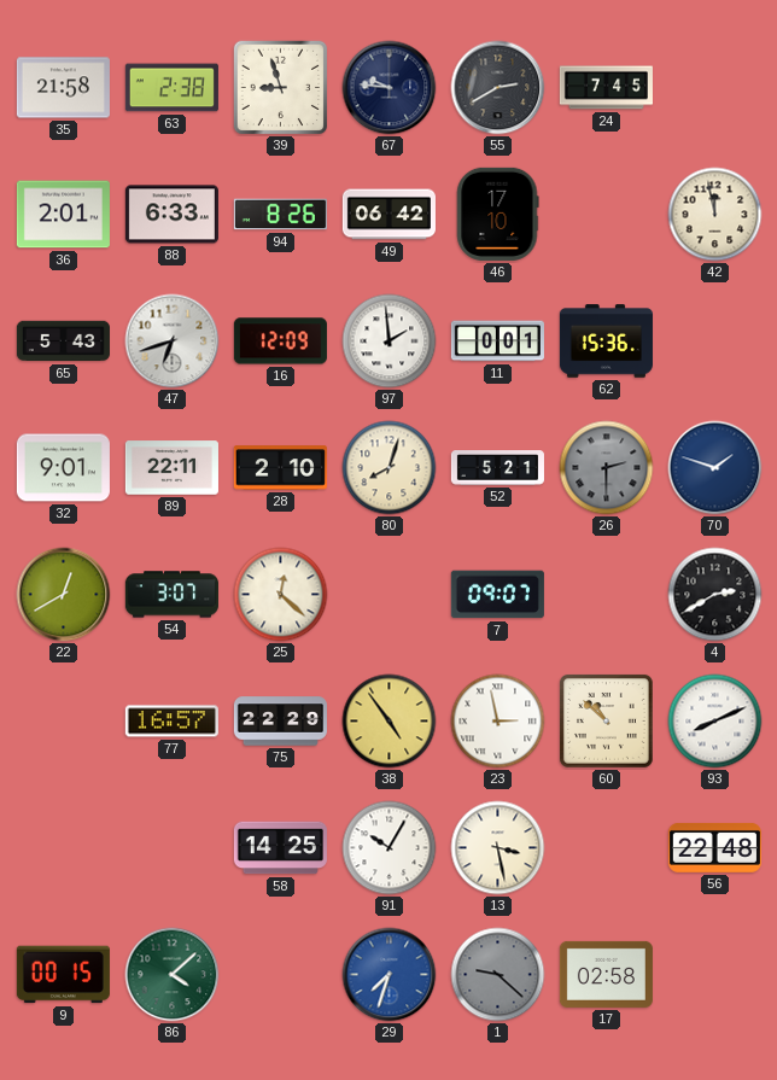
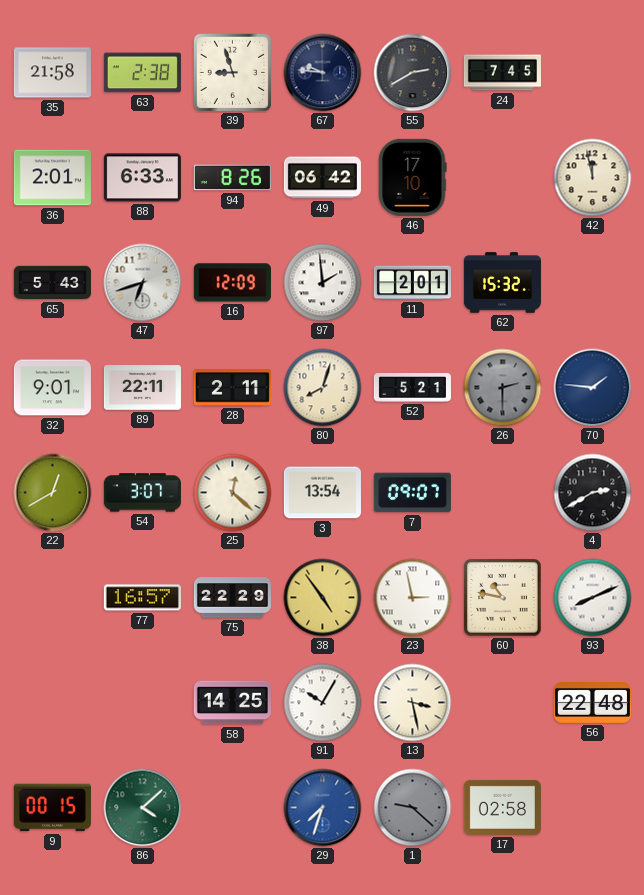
11: 0:01 -> 2:01
62: 15:36 -> 15:32
28: 2:10 -> 2:11
70: 1:48 -> 1:46
3: none -> 13:54
60: 10:52 -> 10:47
